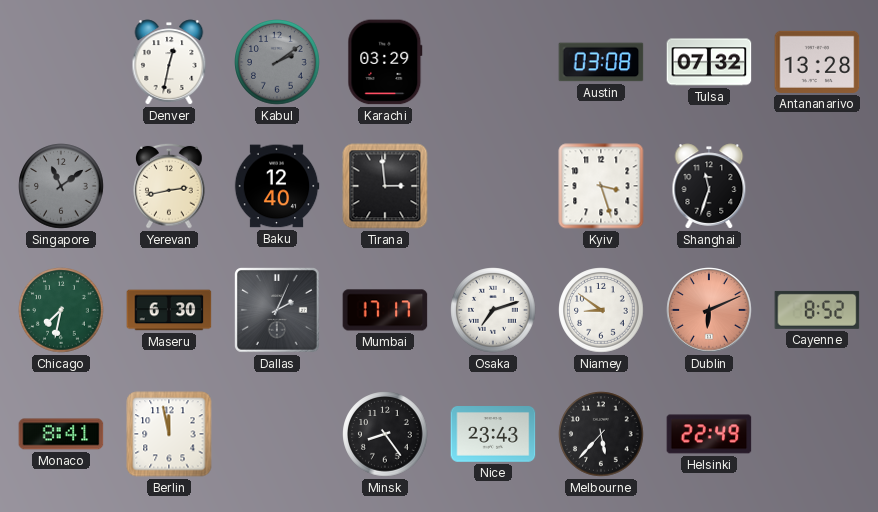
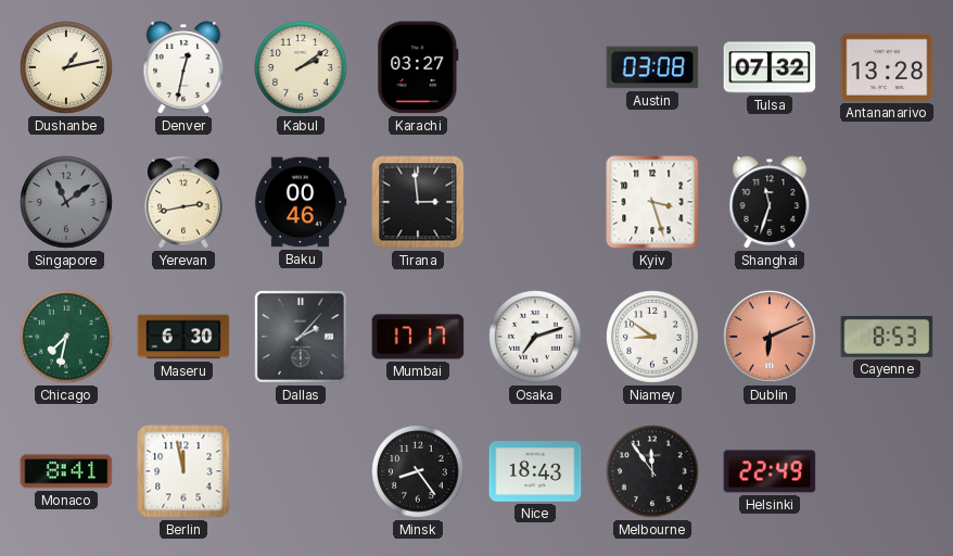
Dushanbe: none -> 1:13
Kabul dial: grey -> cream
Karachi: 03:29 -> 03:27
Baku: 12:40 -> 00:46
Dallas: 2:04 -> 2:07
Cayenne: 8:52 -> 8:53
Nice: 23:43 -> 18:43
Melbourne: 5:37 -> 11:54
